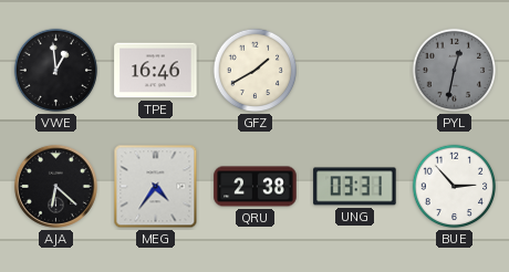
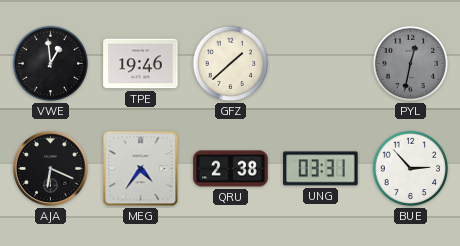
TPE: 16:46 -> 19:46
GFZ: 1:40 -> 1:38
AJA: 6:22 -> 6:19
